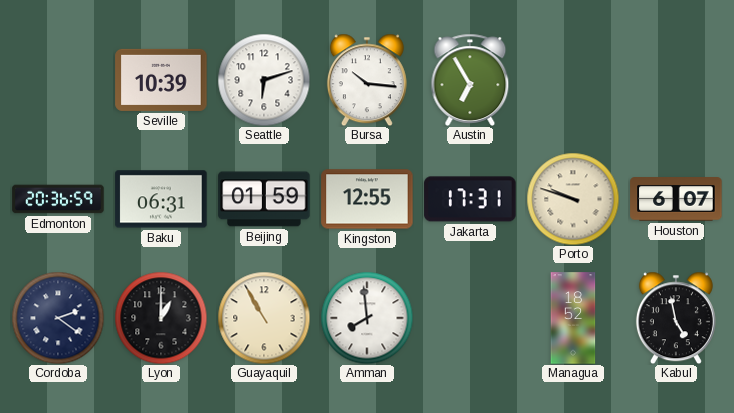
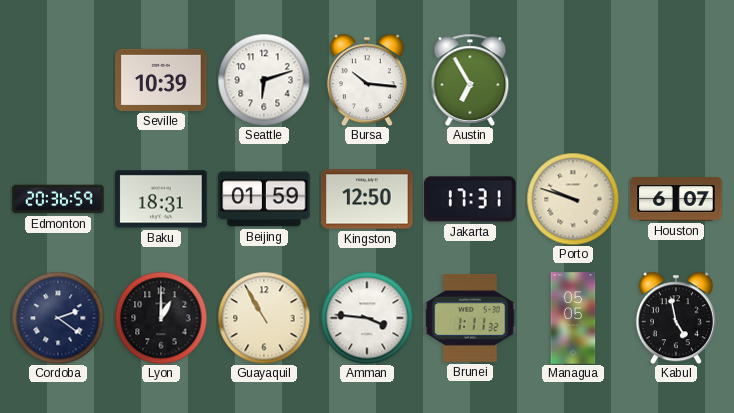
Baku: 06:31 -> 18:31
Kingston: 12:55 -> 12:50
Amman: 7:59 -> 3:46
Brunei: none -> 1:11
Managua: 18:52 -> 05:05
